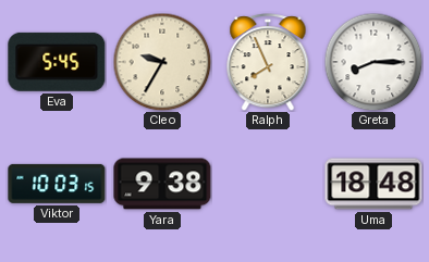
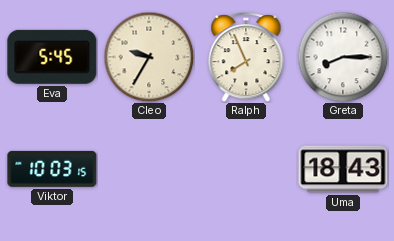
Yara: 9:38 -> none
Uma: 18:48 -> 18:43
